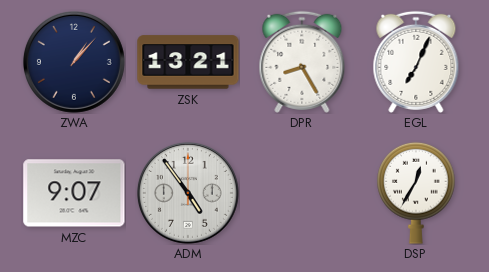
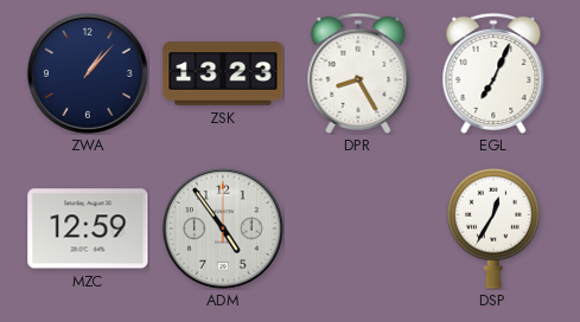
ZSK: 13:21 -> 13:23
MZC: 9:07 -> 12:59
